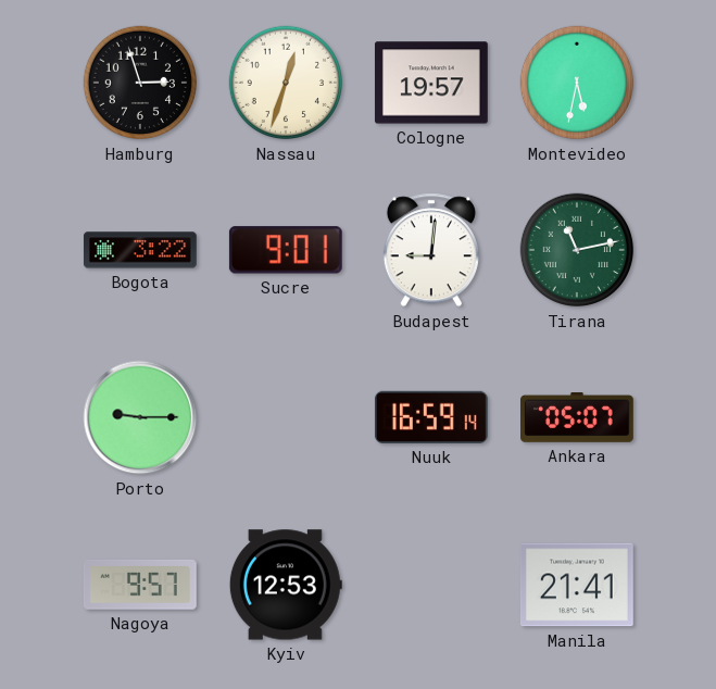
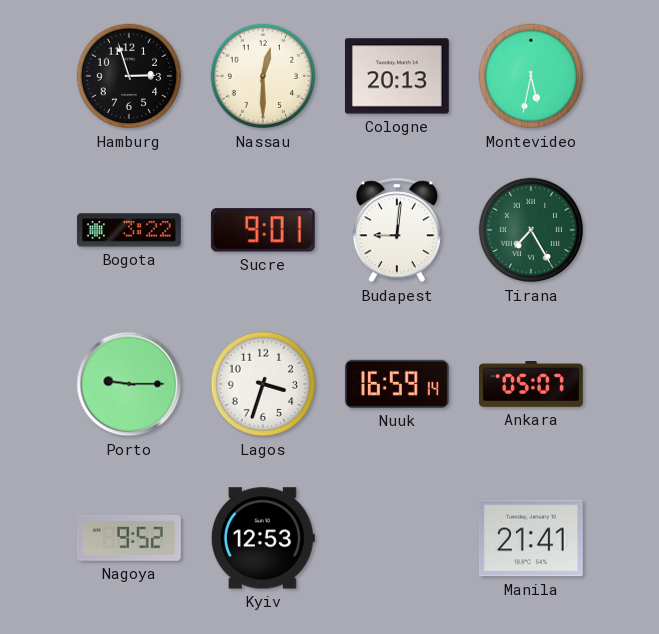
Nassau: 12:33 -> 12:30
Cologne: 19:57 -> 20:13
Tirana: 11:13 -> 7:25
Lagos: none -> 3:33
Nagoya: 9:57 -> 9:52
